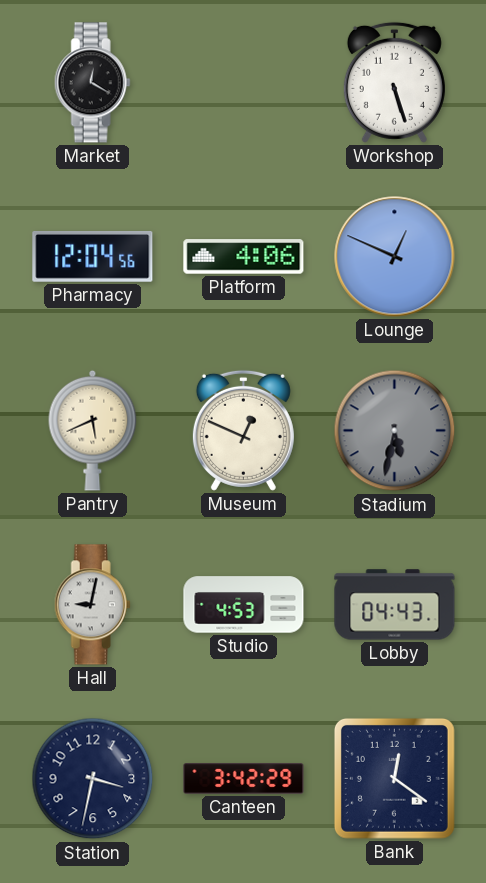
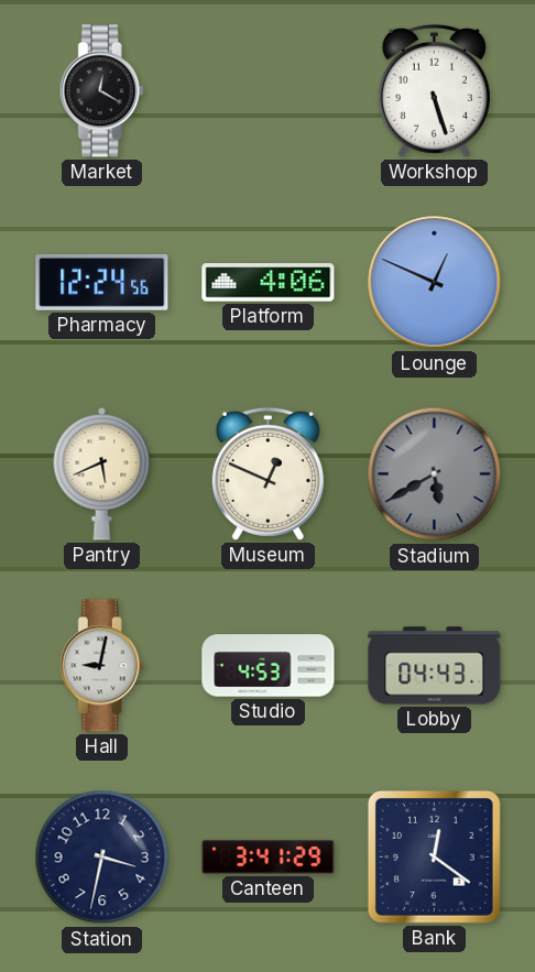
Pharmacy: 12:04 -> 12:24
Stadium: 5:32 -> 5:40
Canteen: 3:42 -> 3:41
